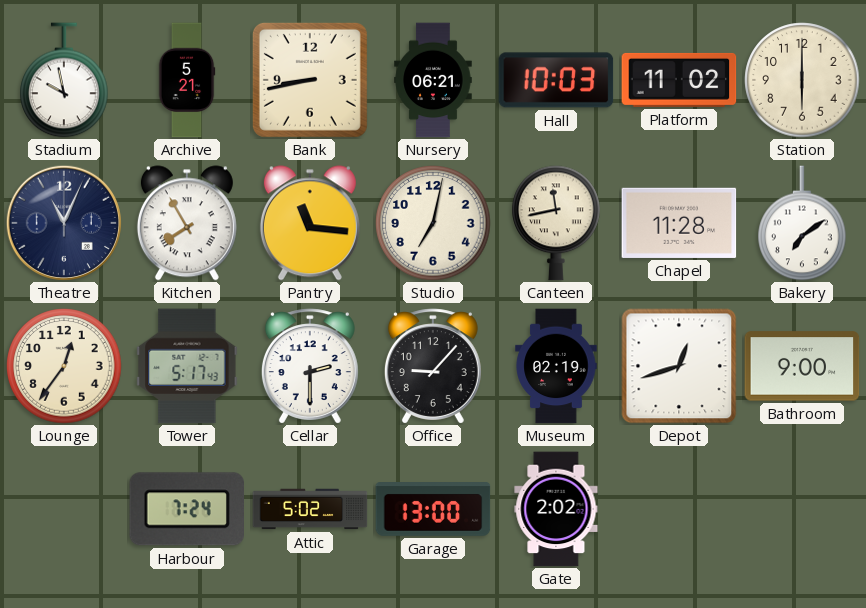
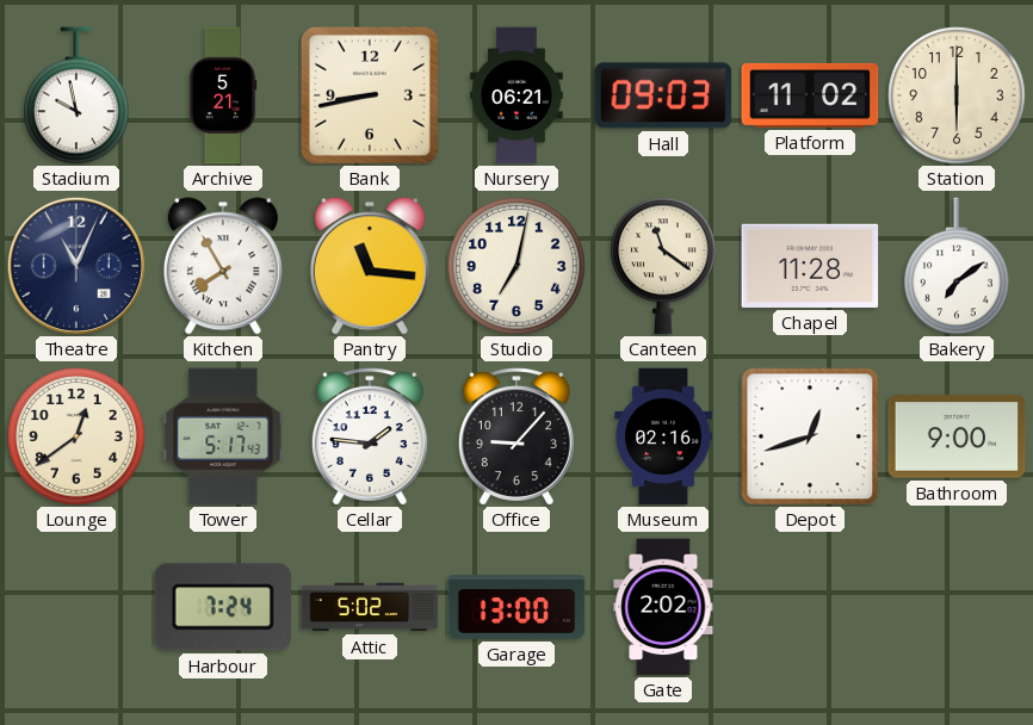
Hall: 10:03 -> 09:03
Canteen: 11:43 -> 11:21
Lounge: 12:36 -> 12:39
Cellar: 2:30 -> 1:46
Museum: 02:19 -> 02:16
